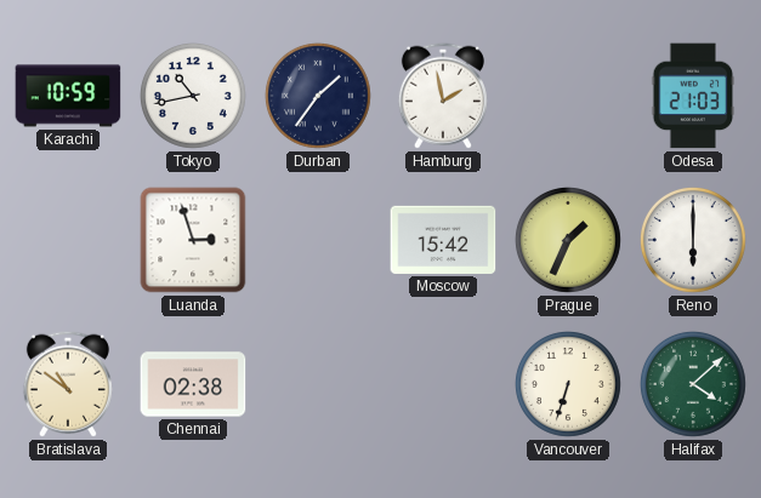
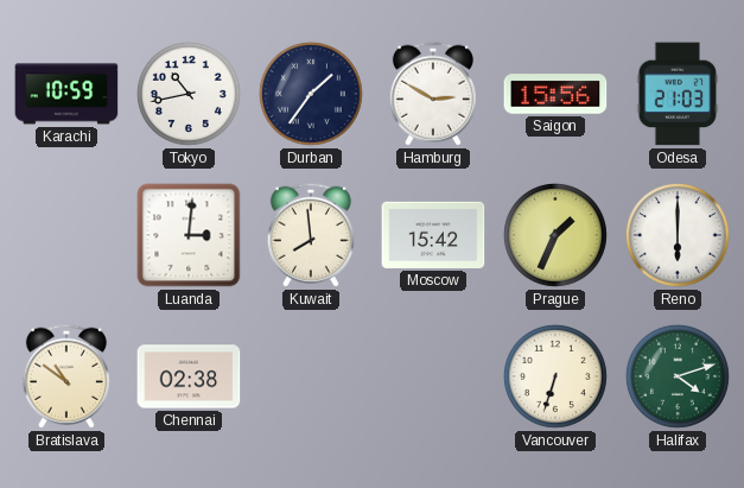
Hamburg: 1:58 -> 2:50
Saigon: none -> 15:56
Luanda: 2:57 -> 3:01
Kuwait: none -> 7:59
Halifax: 4:08 -> 4:12
